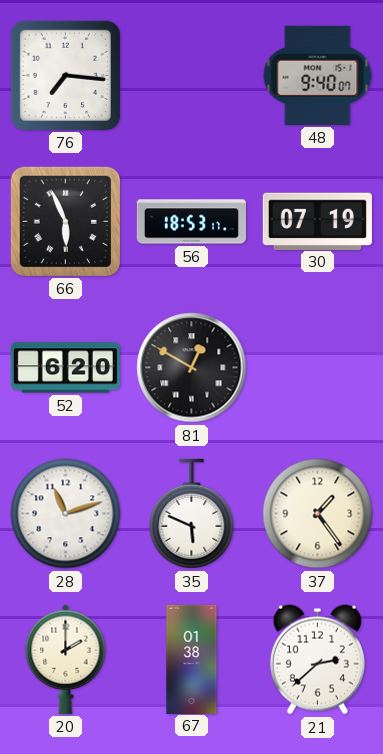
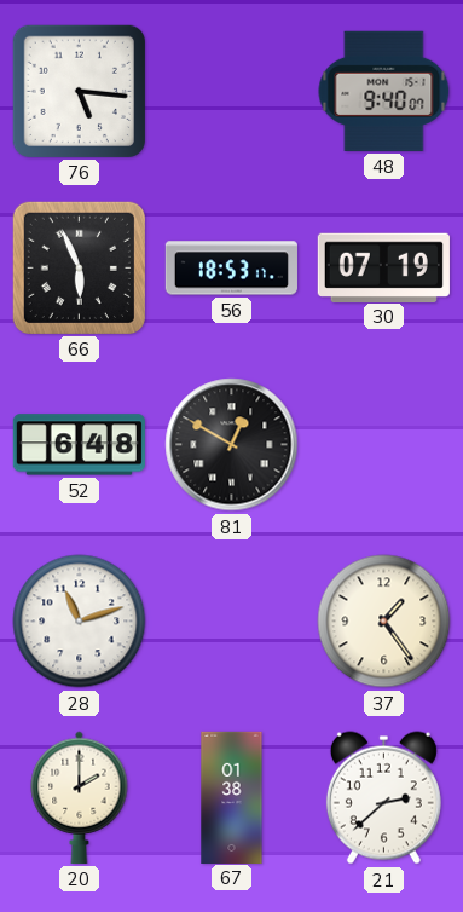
76: 7:16 -> 5:16
52: 6:20 -> 6:48
35: 5:49 -> none
